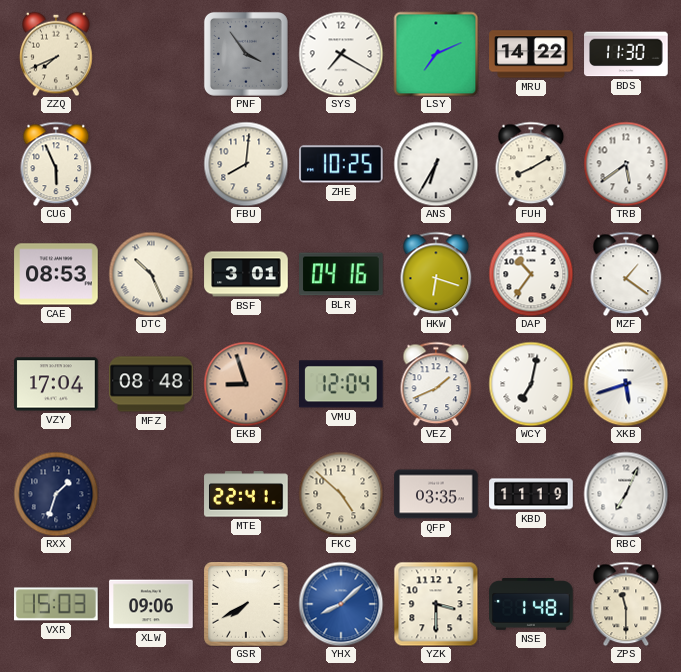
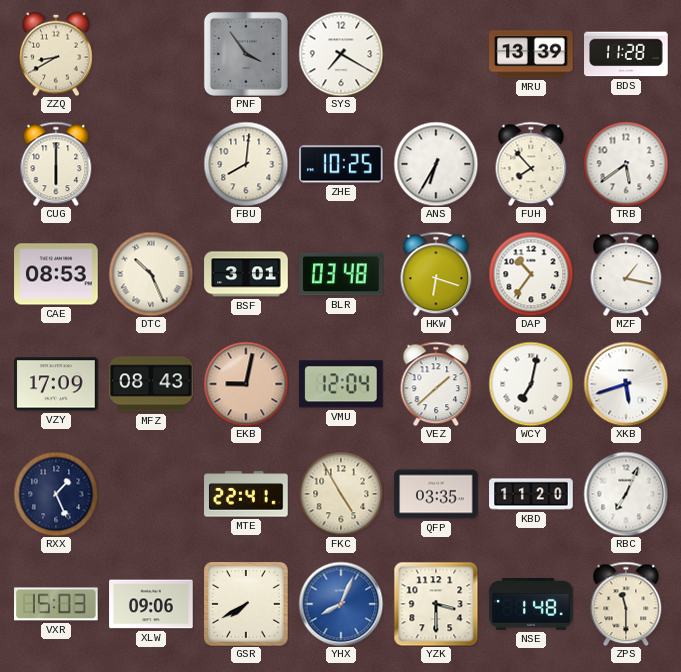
ZZQ: 7:41 -> 8:40
LSY: 7:11 -> none
MRU: 14:22 -> 13:39
BDS: 11:30 -> 11:28
CUG: 5:56 -> 6:00
FUH: 8:10 -> 7:53
BLR: 04:16 -> 03:48
MZF: 1:21 -> 1:17
VZY: 17:04 -> 17:09
MFZ: 08:48 -> 08:43
EKB: 8:57 -> 9:02
VEZ: 1:41 -> 1:38
RXX: 1:33 -> 1:26
FKC: 4:52 -> 4:55
KBD: 11:19 -> 11:20
YHX: 8:08 -> 8:04
